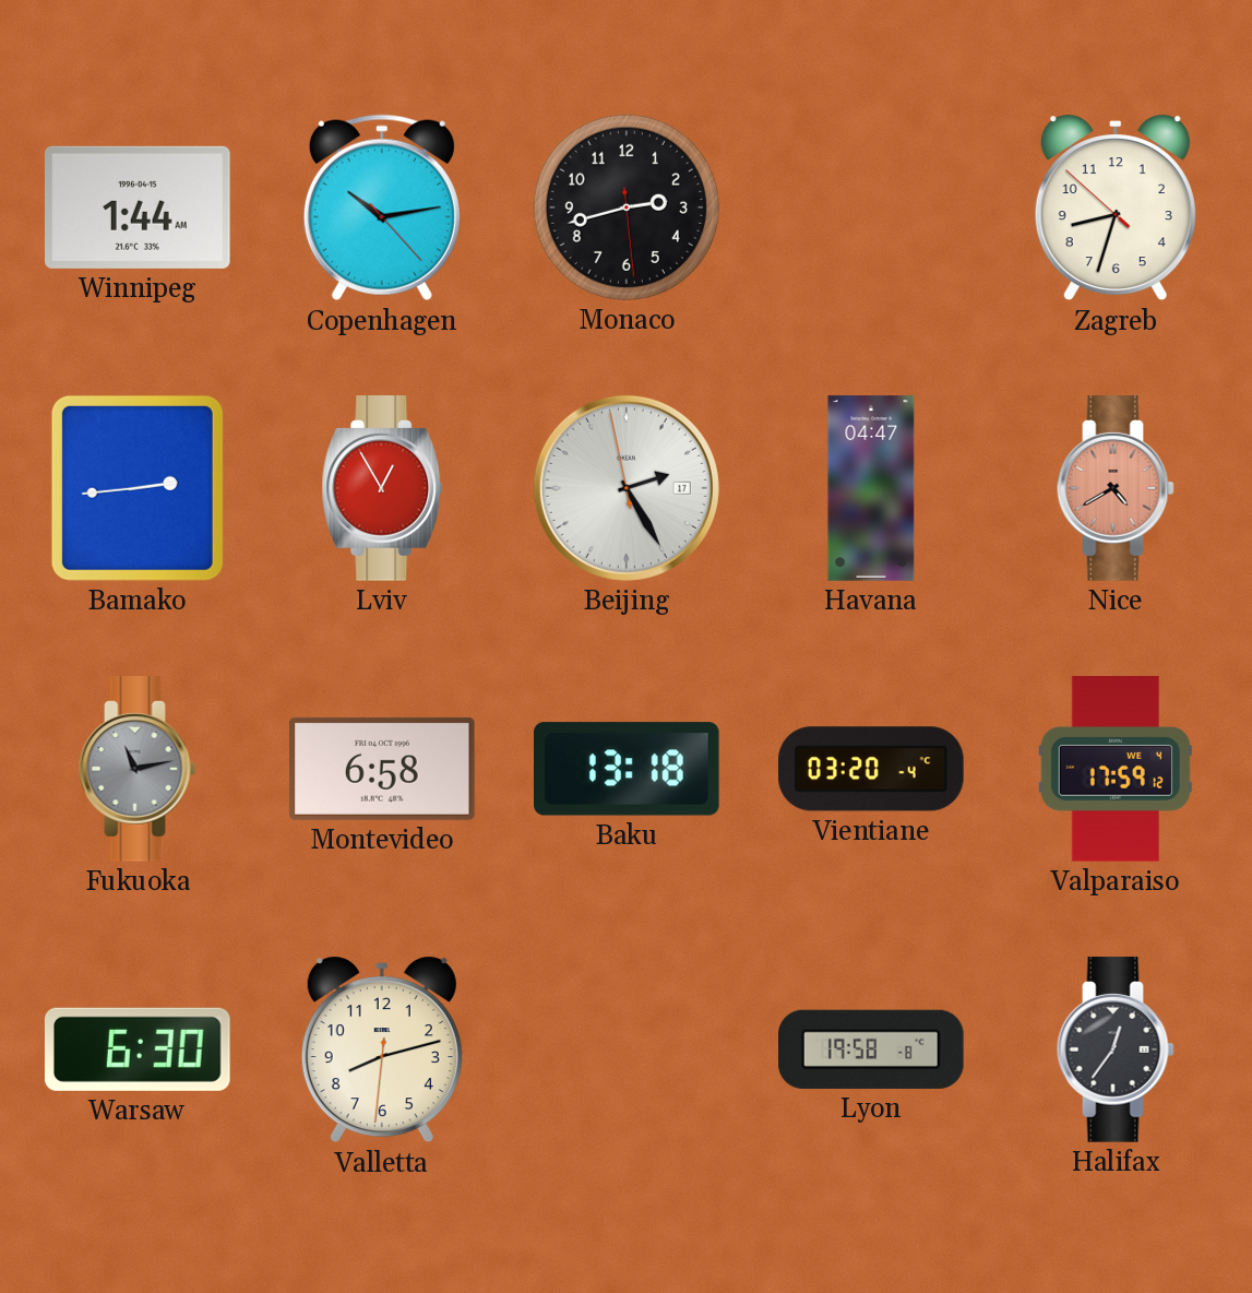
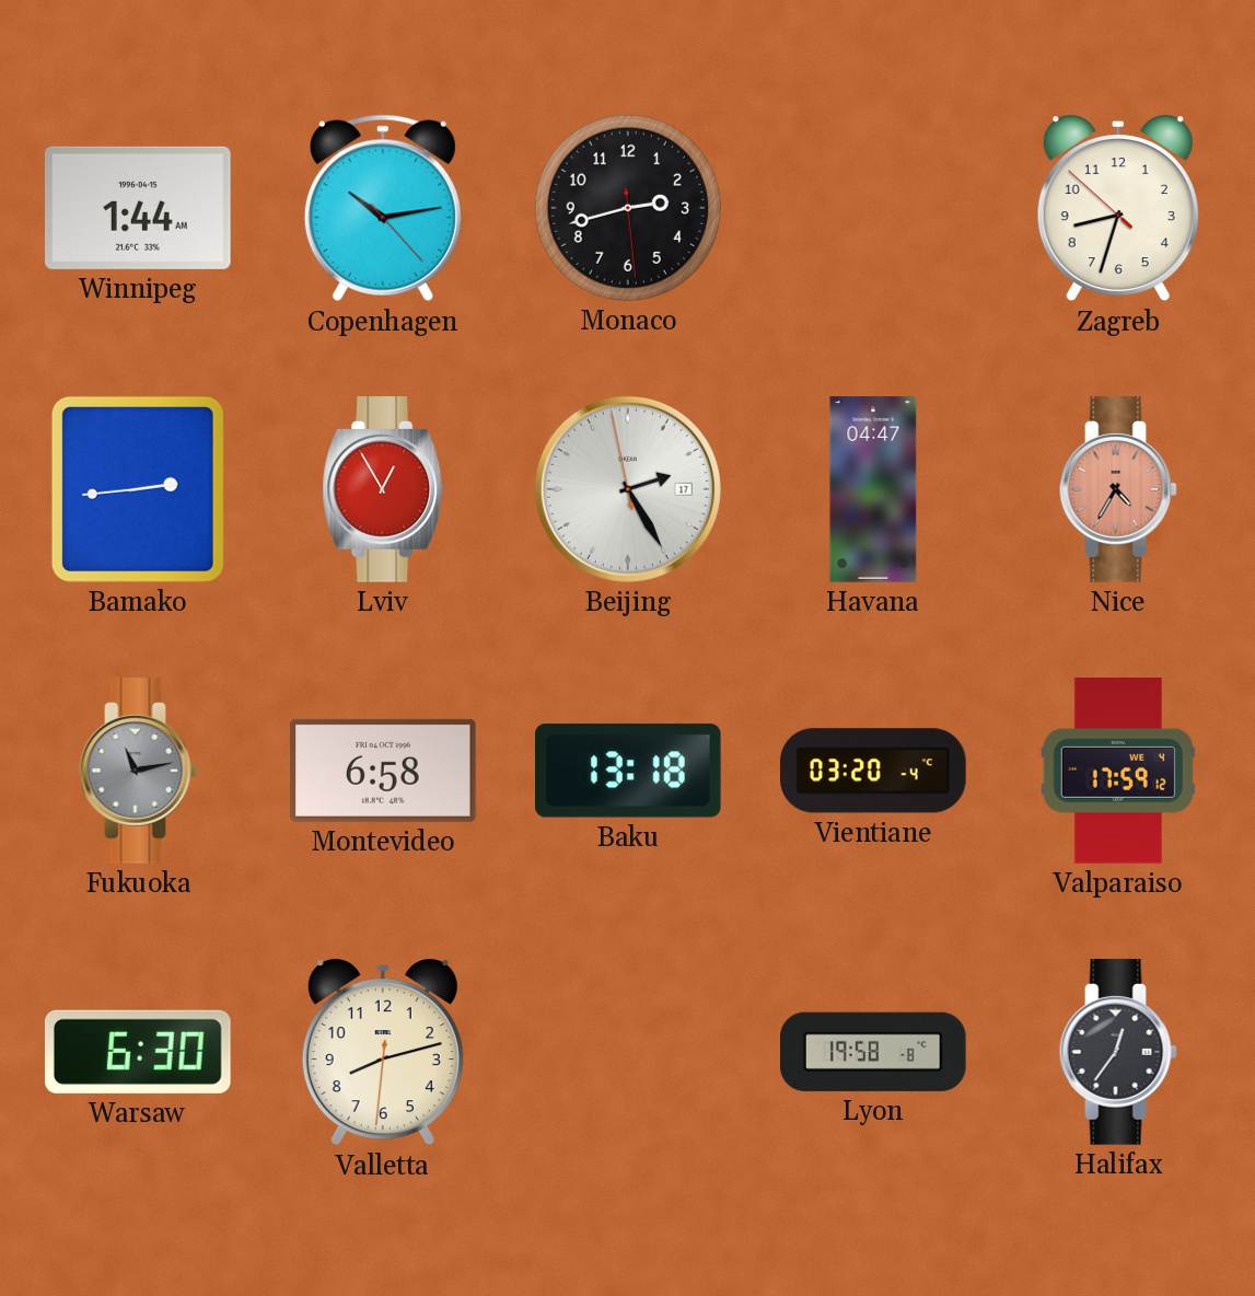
Nice: 4:40 -> 4:35
